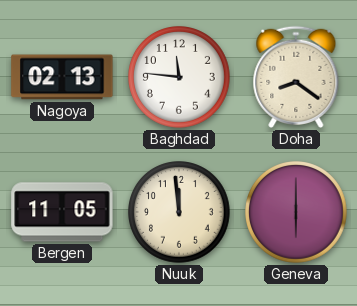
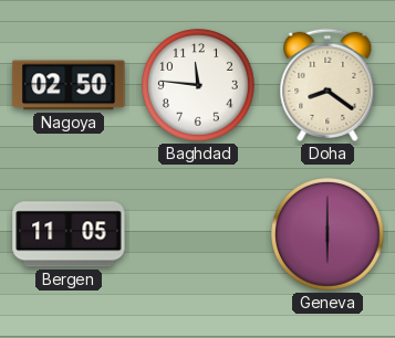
Nagoya: 02:13 -> 02:50
Nuuk: 11:59 -> none
